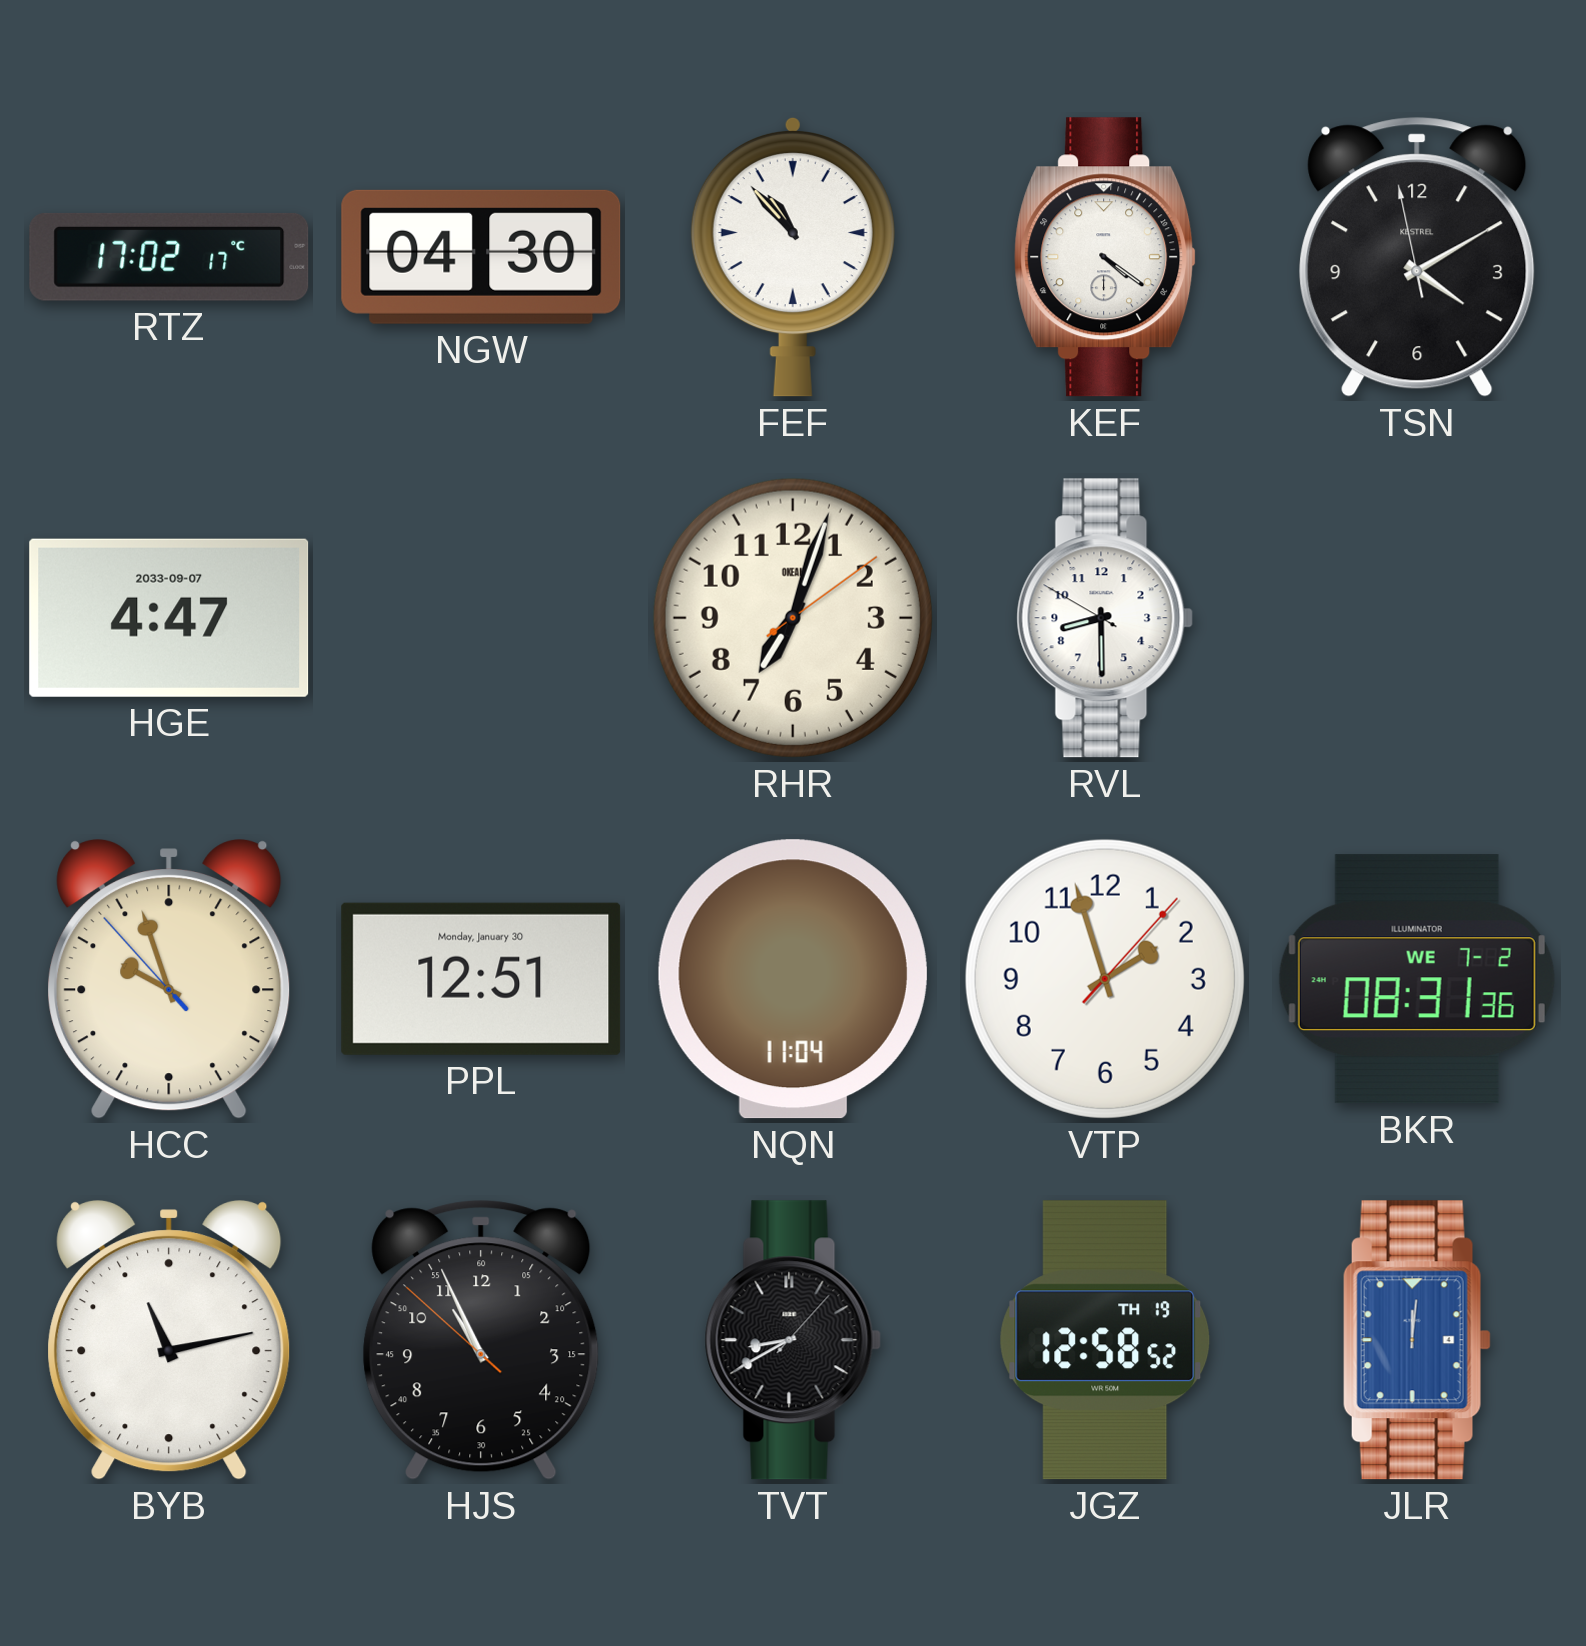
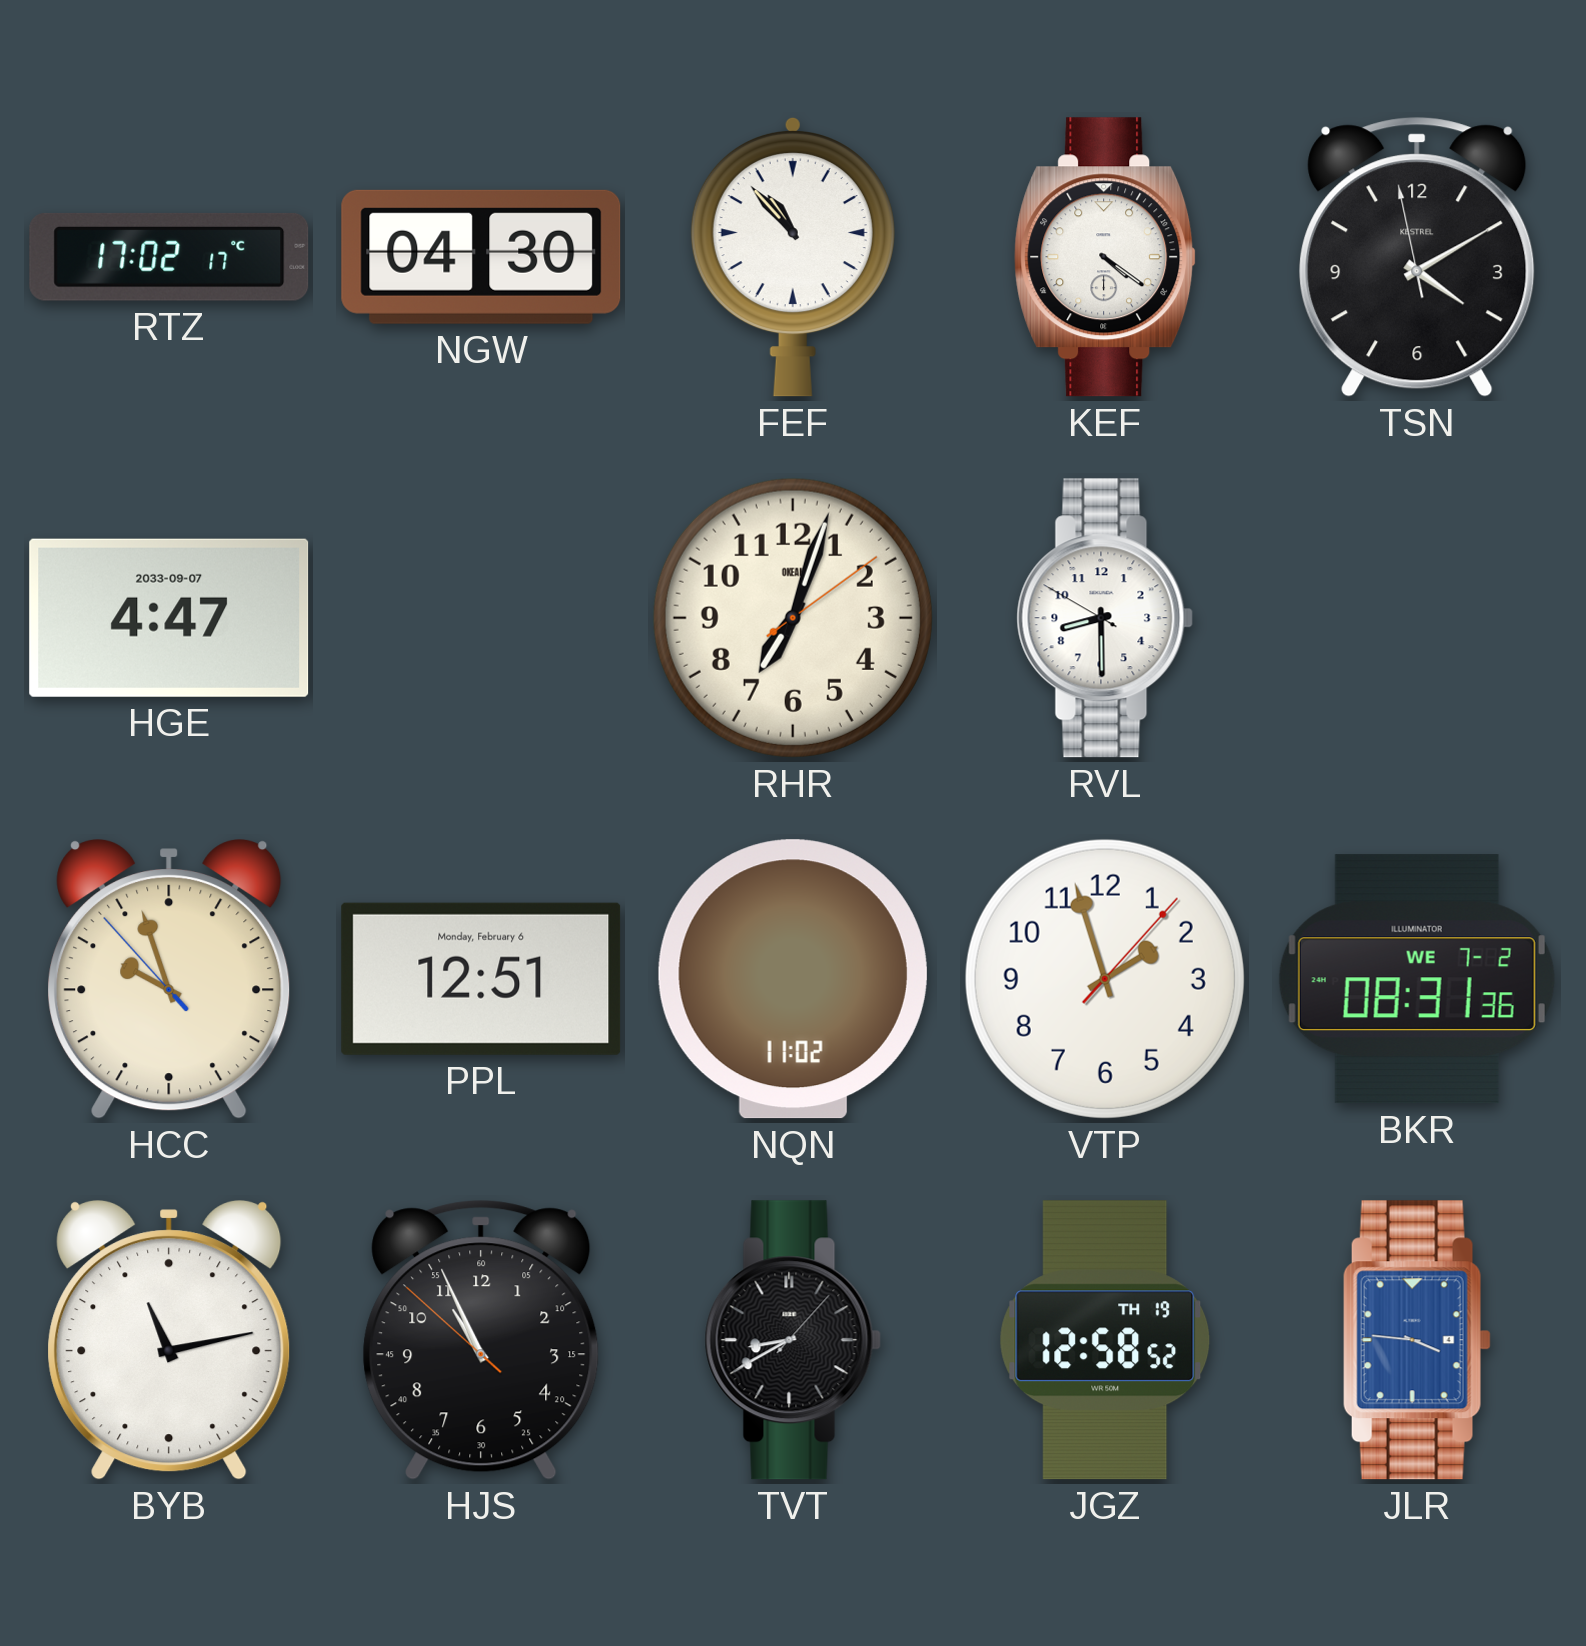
PPL date: Monday, January 30 -> Monday, February 6
NQN: 11:04 -> 11:02
JLR: 12:01 -> 3:46
